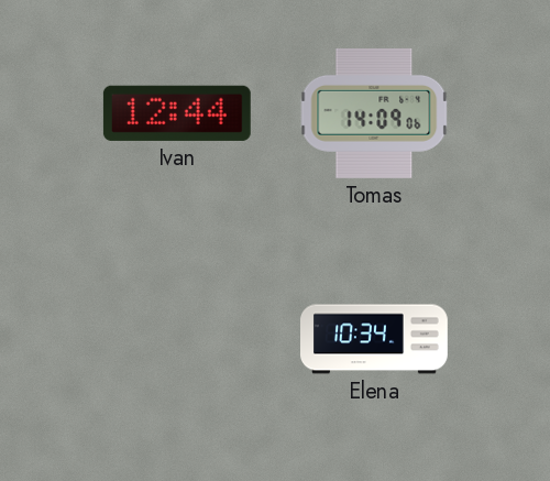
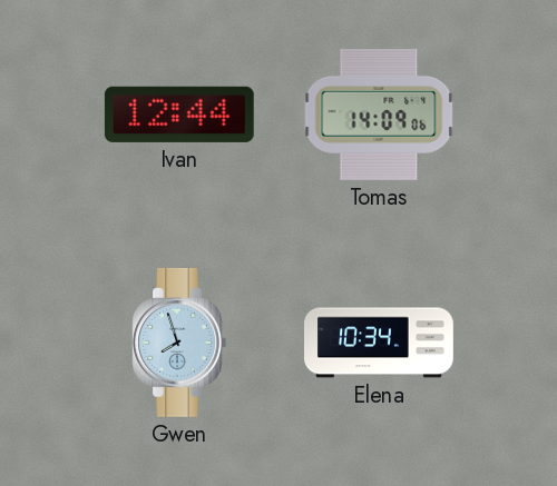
Gwen: none -> 7:57
